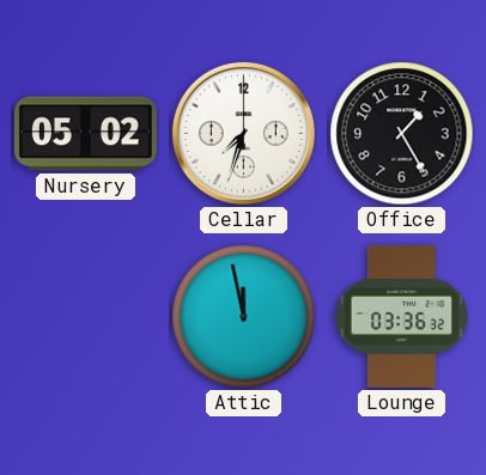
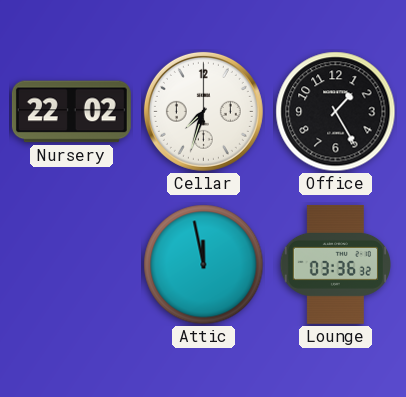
Nursery: 05:02 -> 22:02
